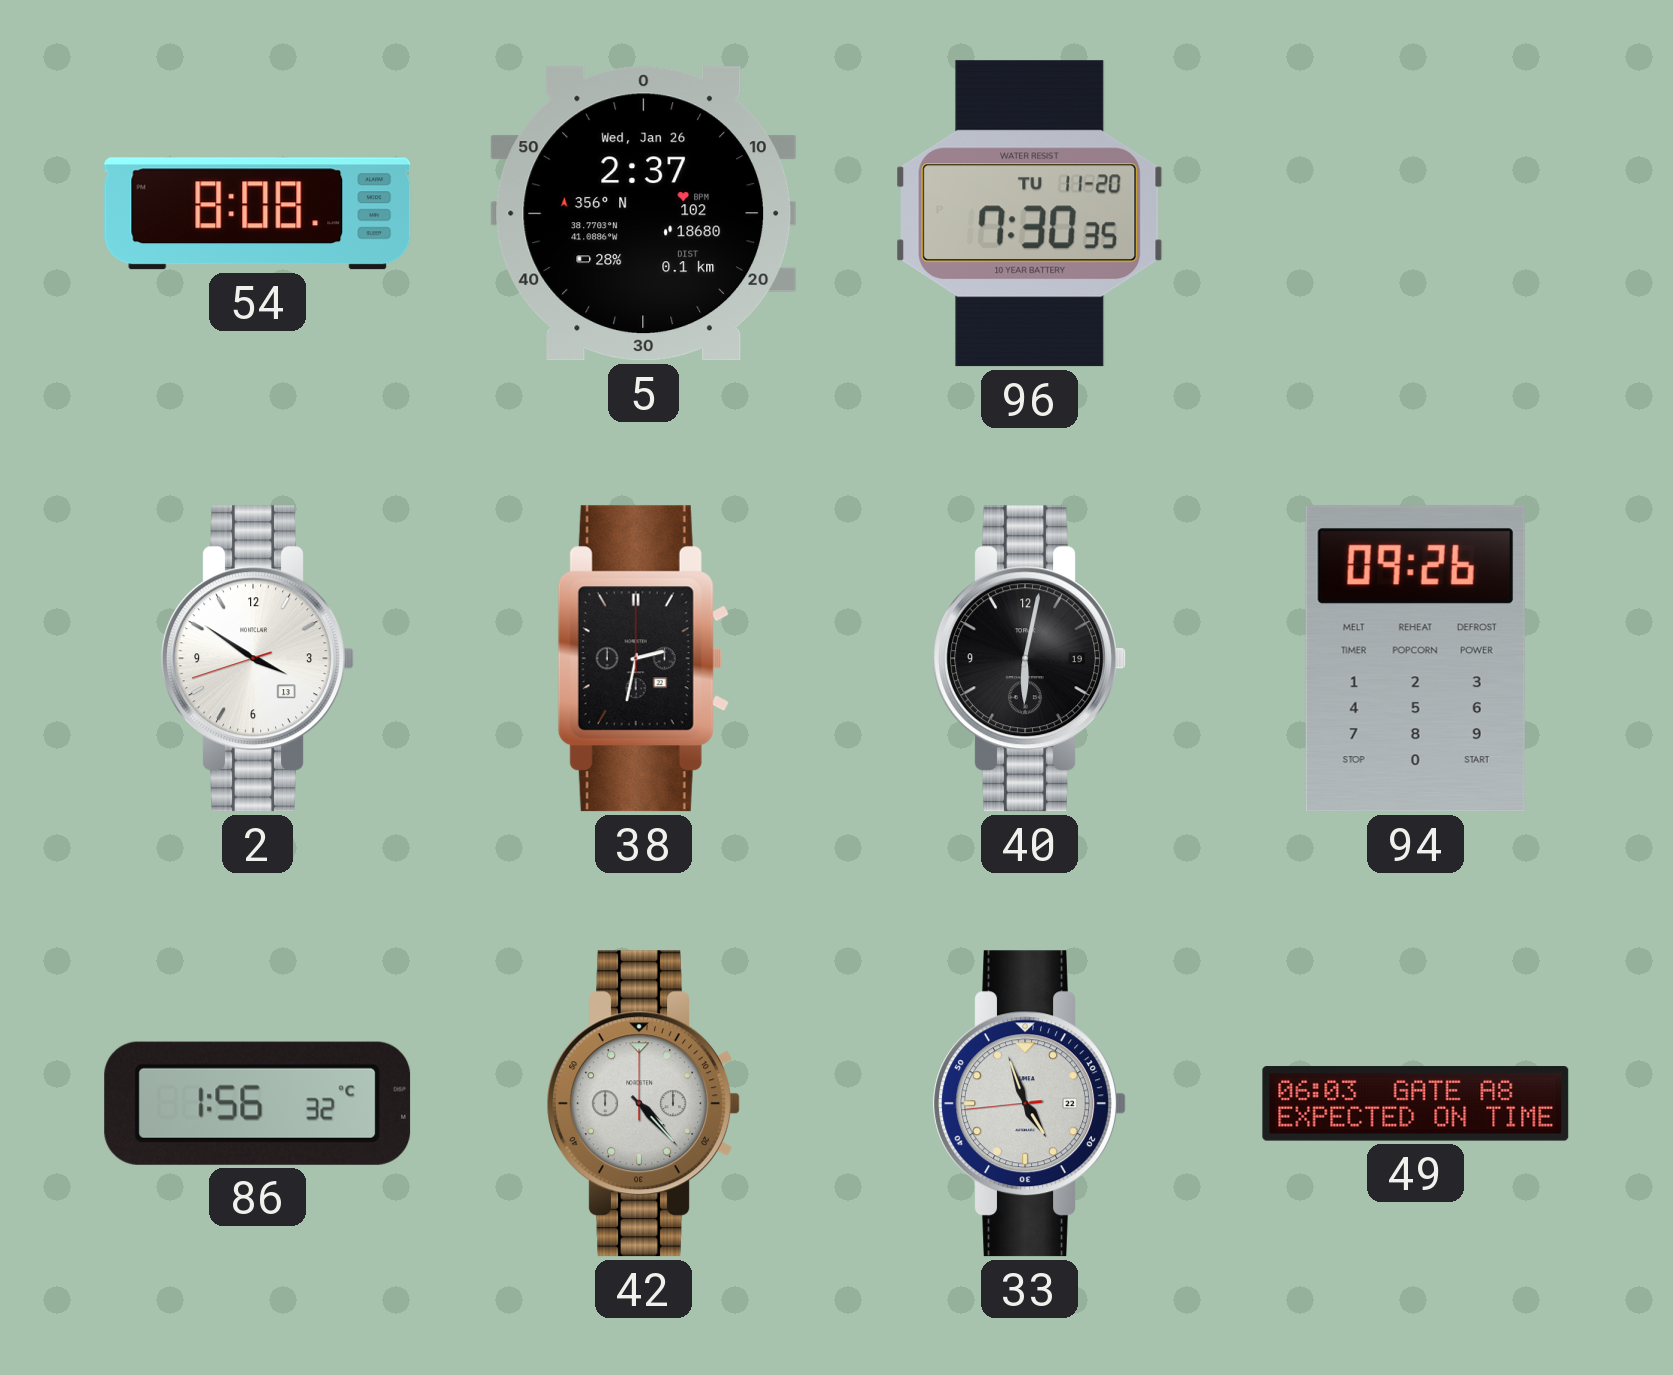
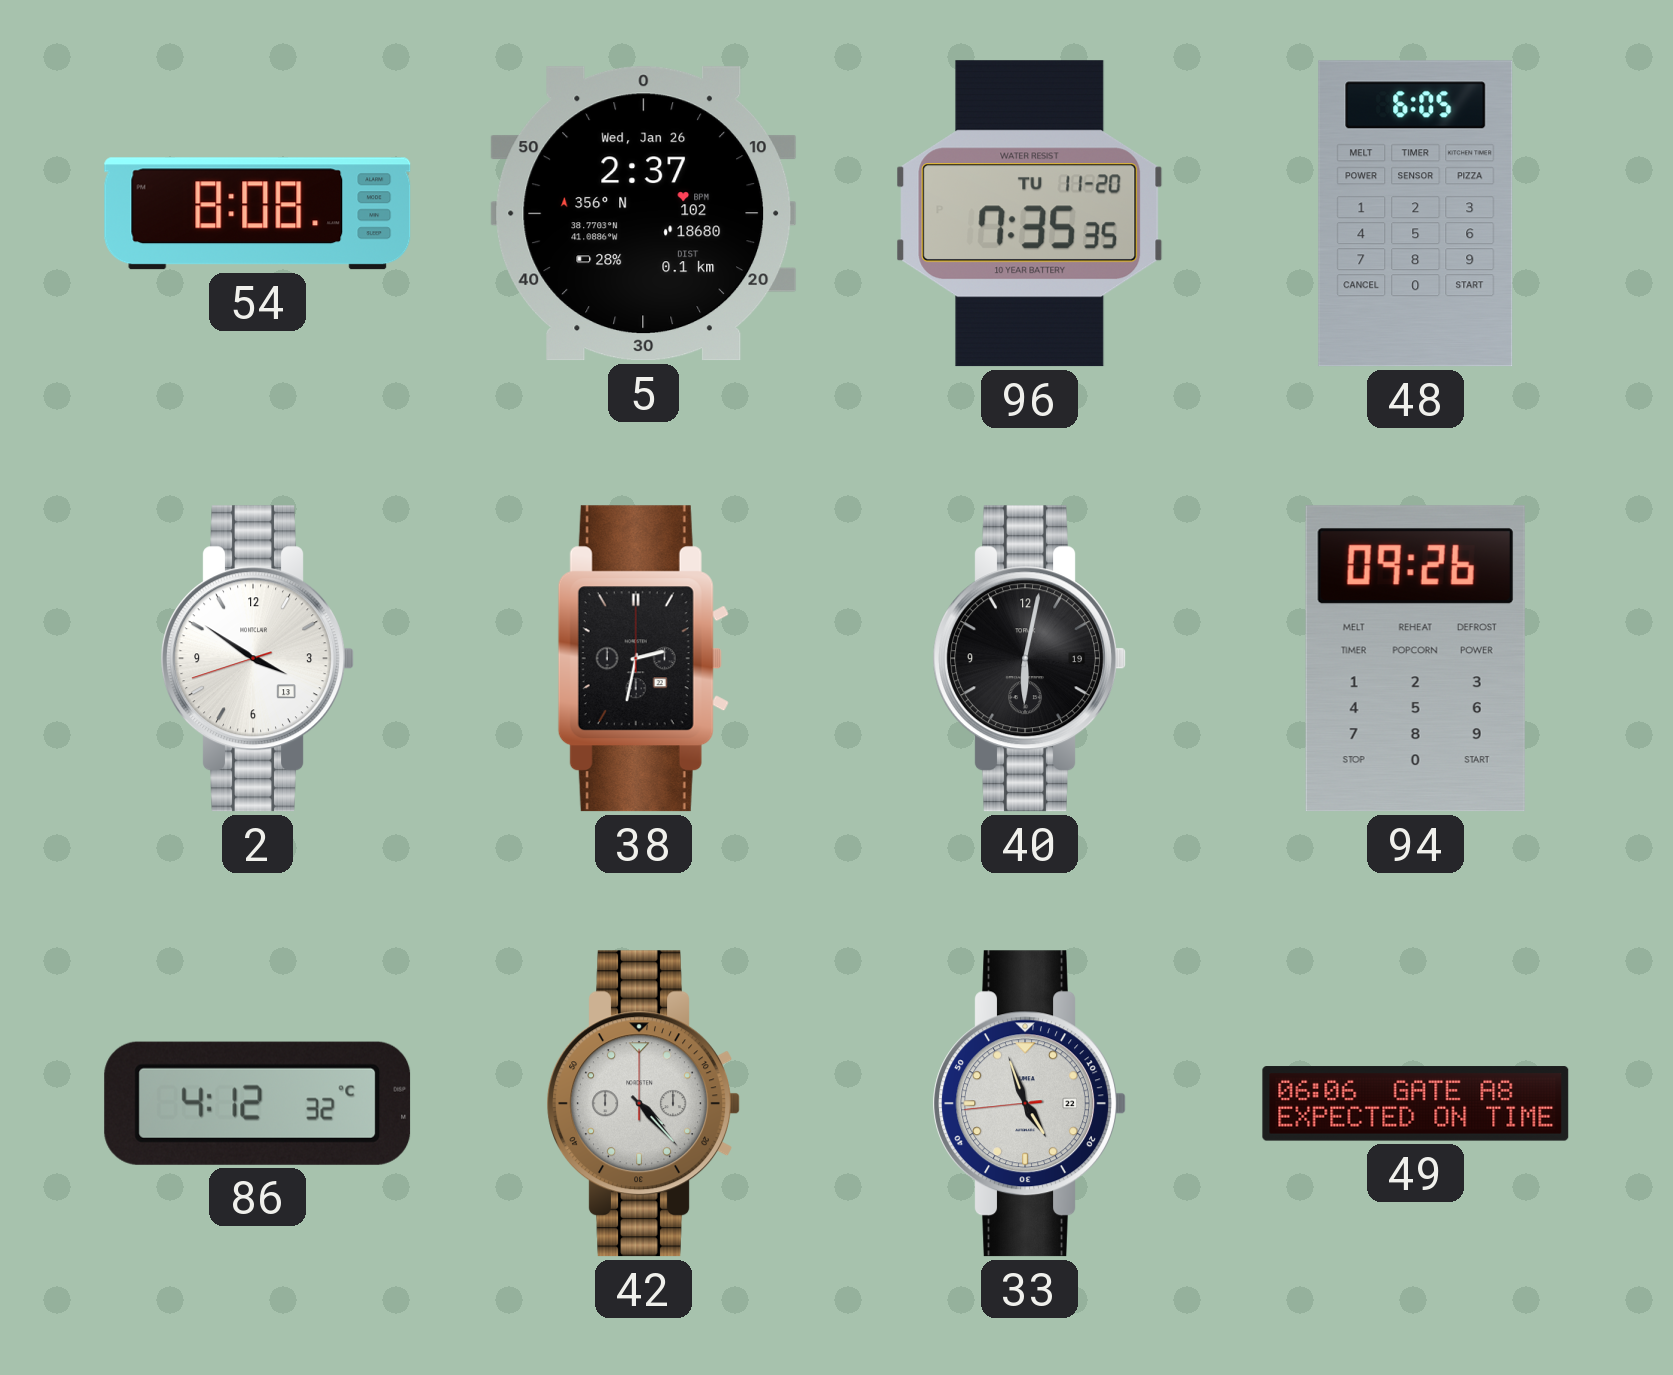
96: 7:30 -> 7:35
48: none -> 6:05
86: 1:56 -> 4:12
49: 06:03 -> 06:06
